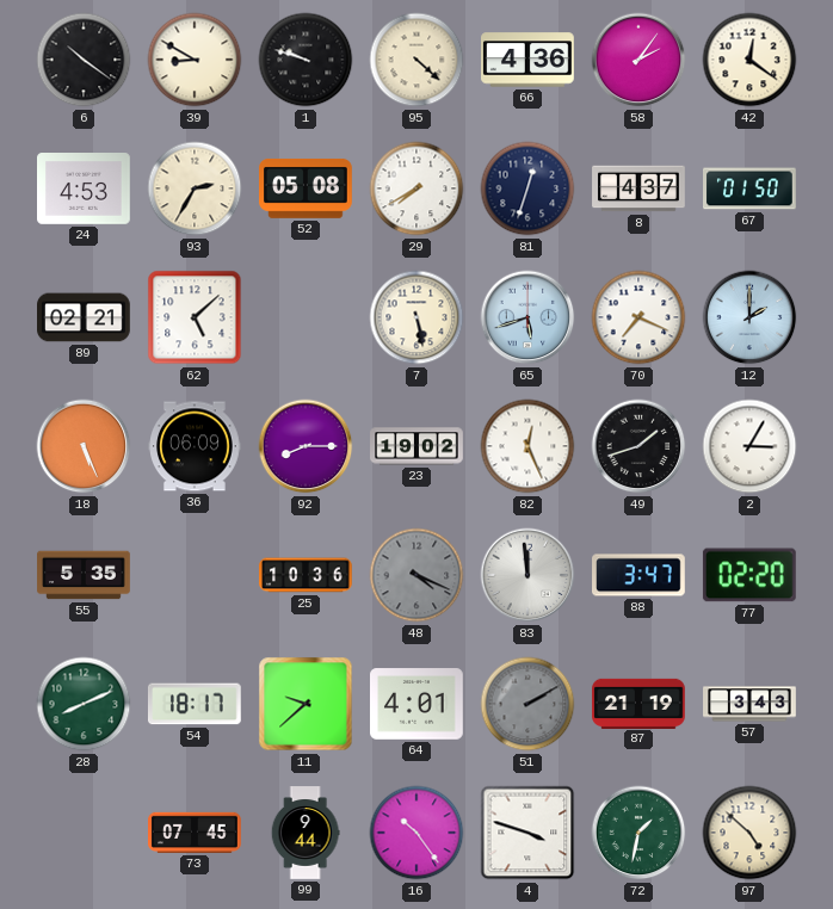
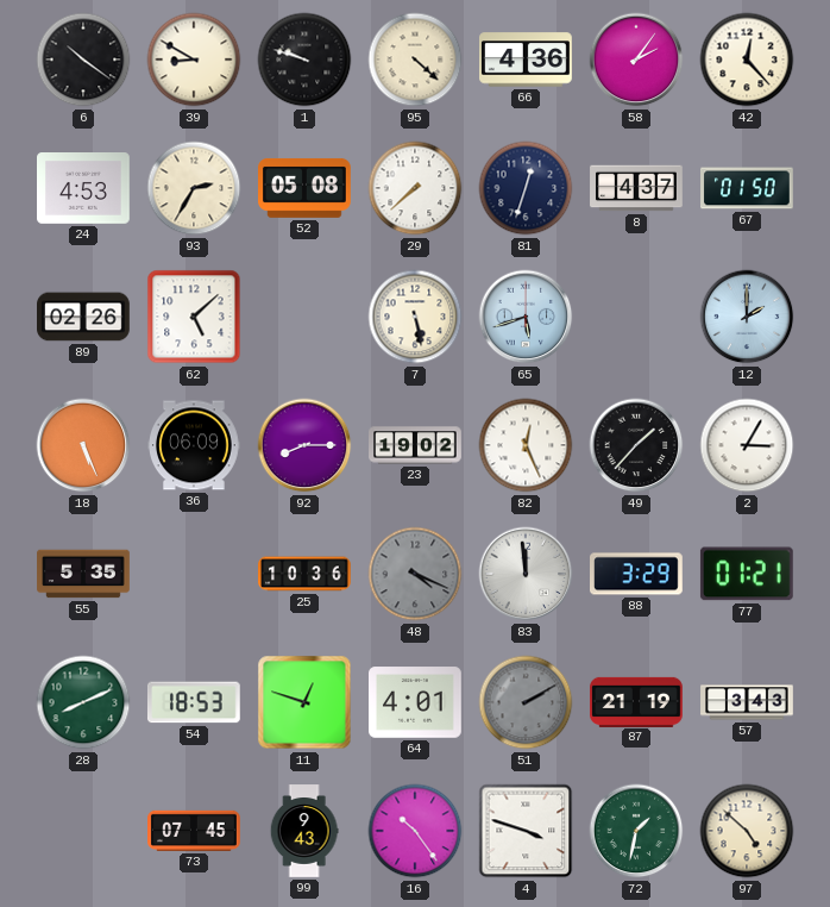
42: 12:21 -> 12:23
29: 7:40 -> 7:38
89: 02:21 -> 02:26
70: 7:19 -> none
49: 1:42 -> 1:37
88: 3:47 -> 3:29
77: 02:20 -> 01:21
54: 18:17 -> 18:53
11: 9:38 -> 12:48
99: 9:44 -> 9:43
